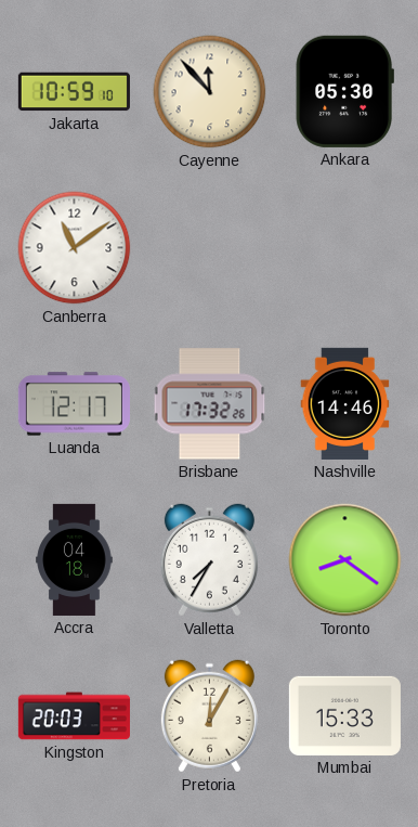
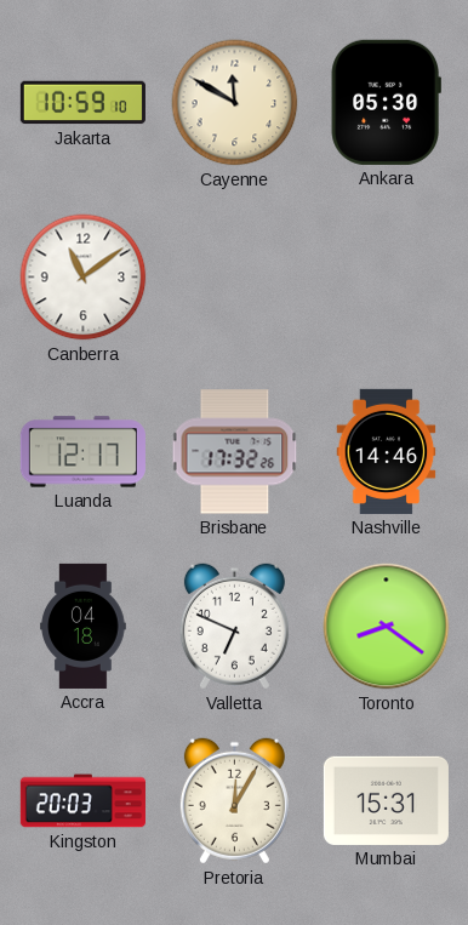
Cayenne: 11:53 -> 11:50
Valletta: 7:35 -> 6:49
Mumbai: 15:33 -> 15:31
